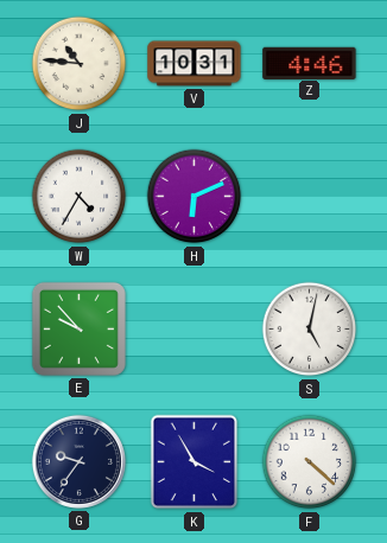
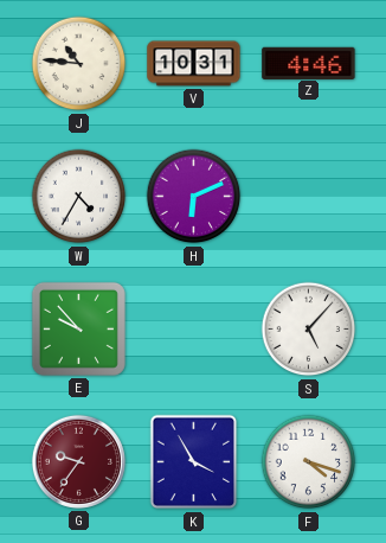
S: 5:02 -> 5:07
G dial: navy -> burgundy
F: 4:22 -> 4:18
